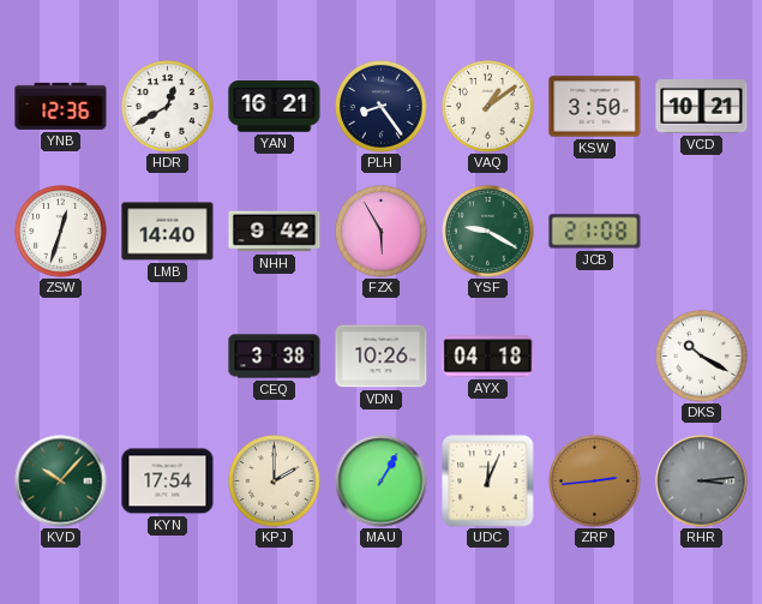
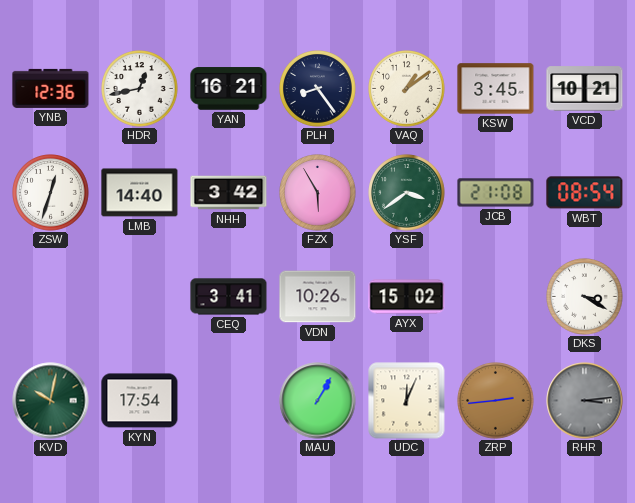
HDR: 12:40 -> 12:43
KSW: 3:50 -> 3:45
NHH: 9:42 -> 3:42
YSF: 9:20 -> 3:39
WBT: none -> 08:54
CEQ: 3:38 -> 3:41
AYX: 04:18 -> 15:02
DKS: 10:20 -> 3:20
KVD: 10:07 -> 10:02
KPJ: 2:00 -> none
